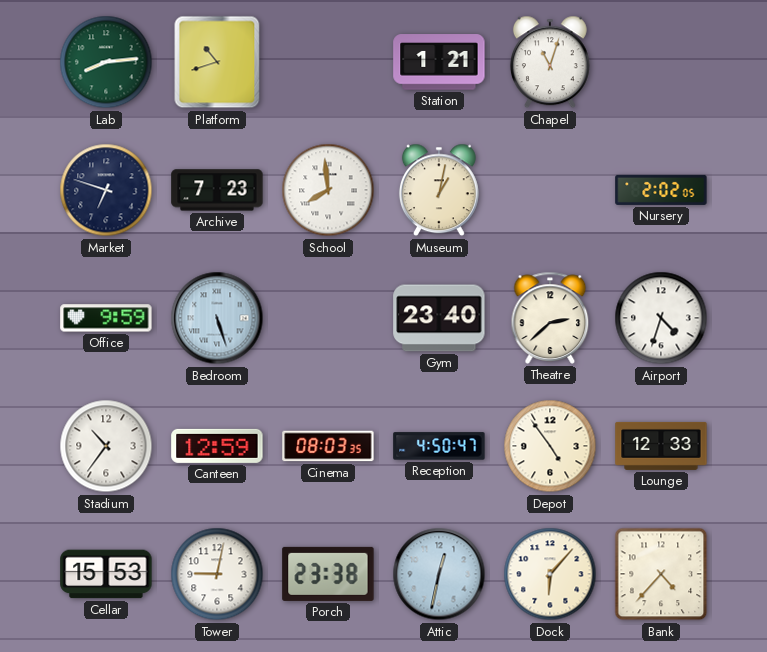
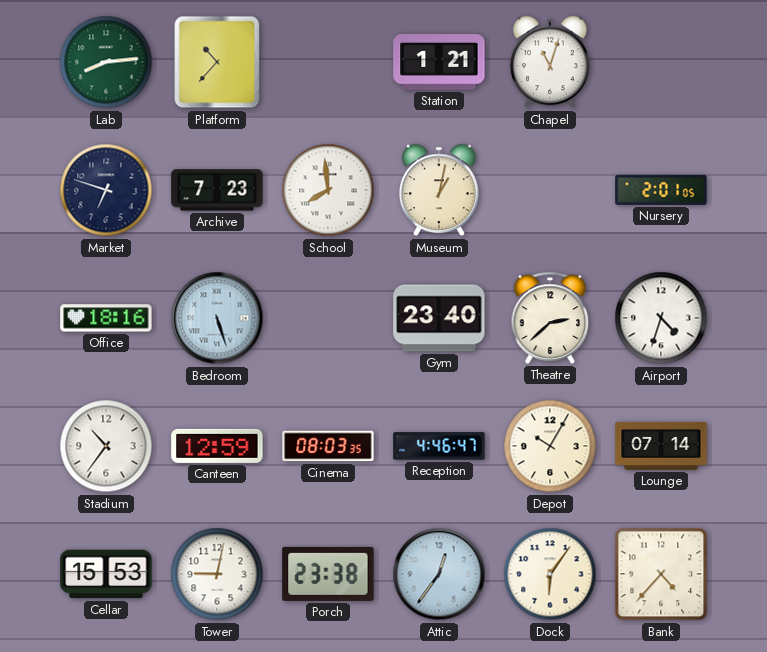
Platform: 10:42 -> 10:37
Nursery: 2:02 -> 2:01
Office: 9:59 -> 18:16
Reception: 4:50 -> 4:46
Depot: 4:54 -> 10:05
Lounge: 12:33 -> 07:14
Attic: 12:32 -> 12:36
Dock: 6:07 -> 6:06
